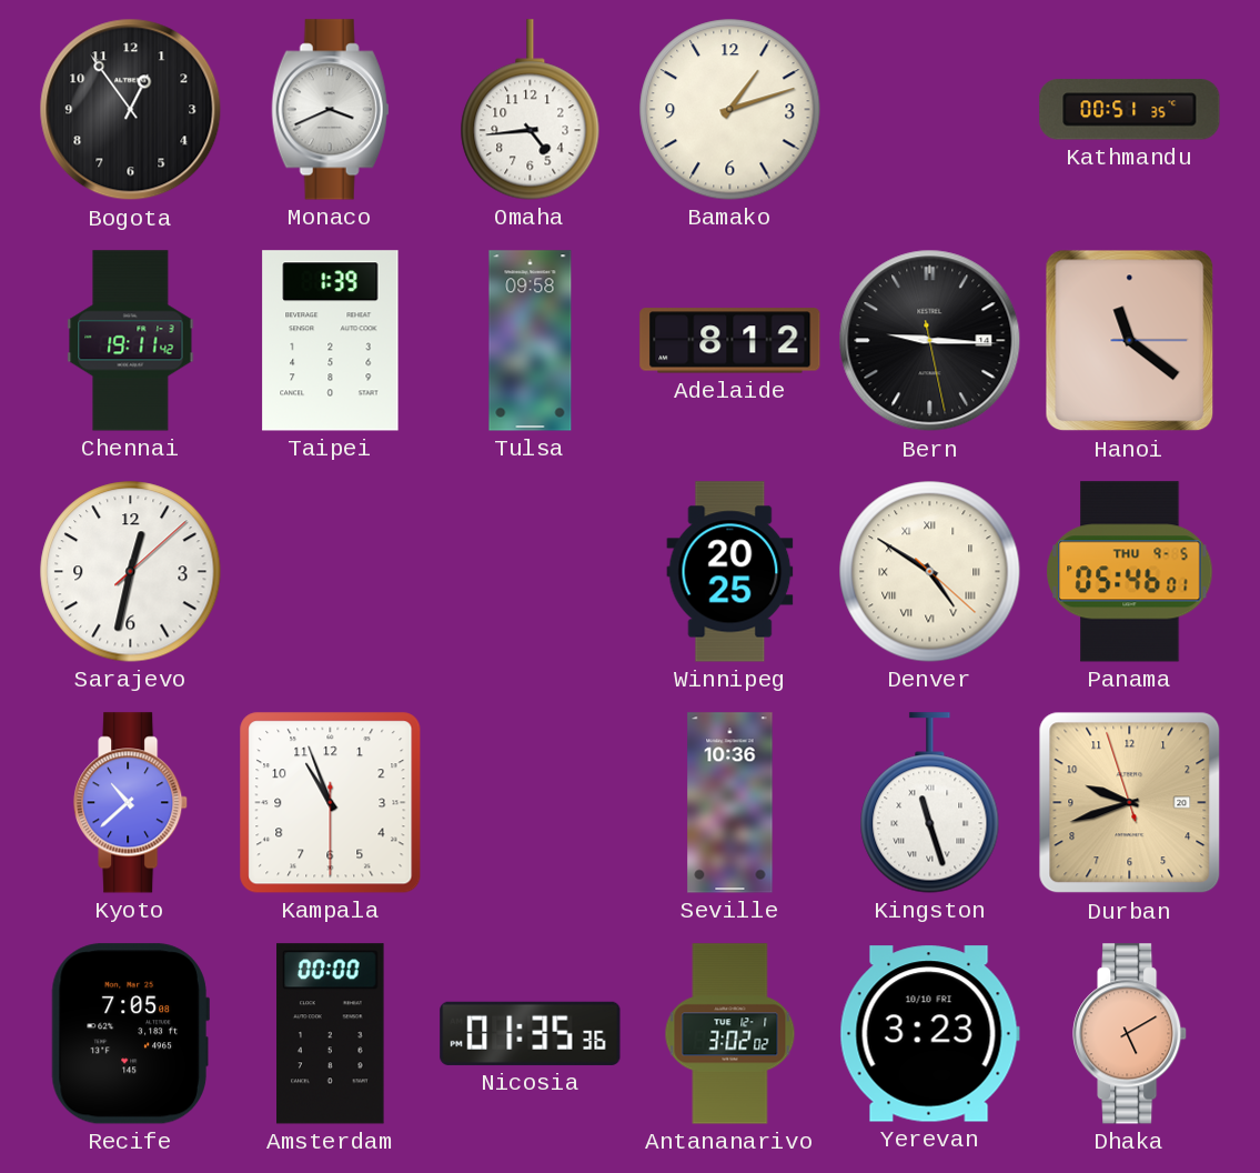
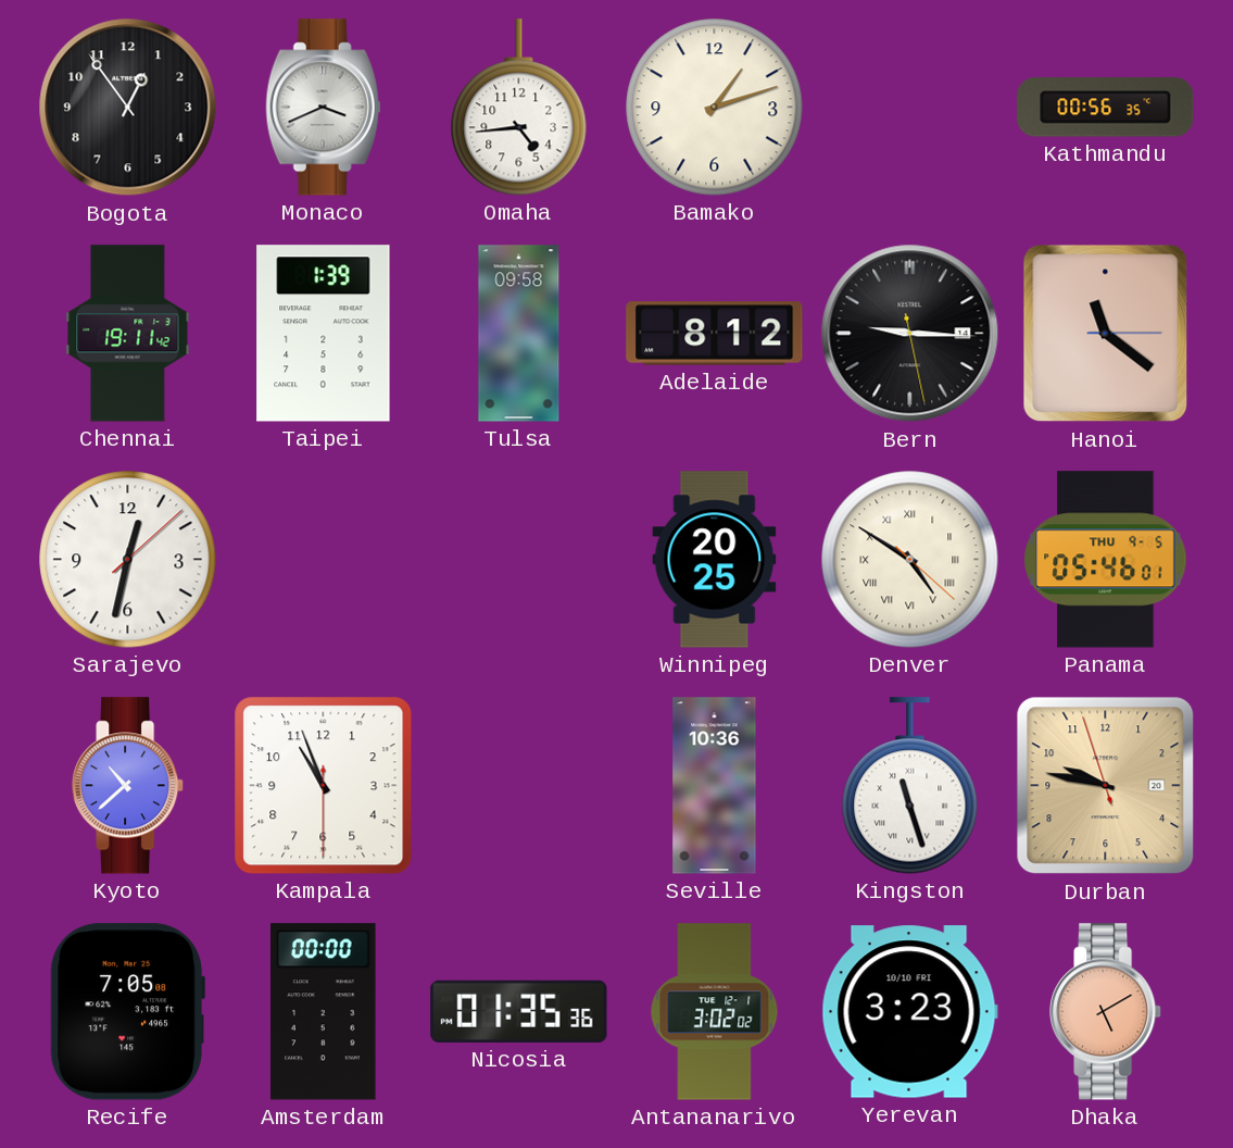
Kathmandu: 00:51 -> 00:56
Durban: 9:41 -> 9:46
